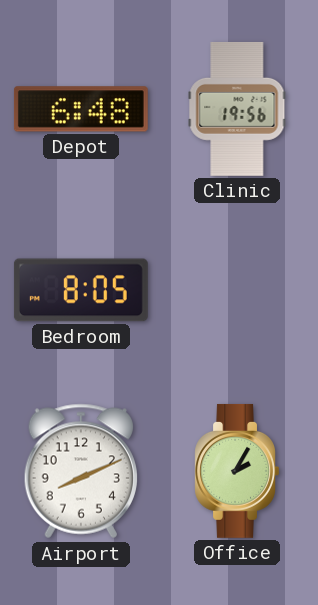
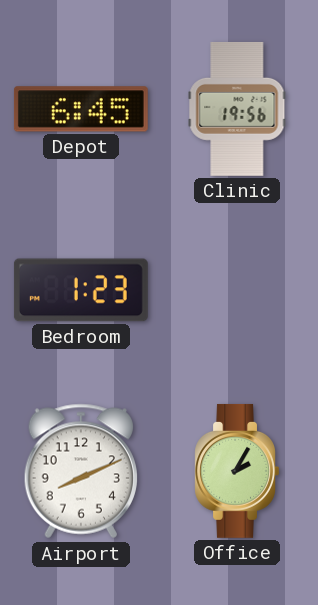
Depot: 6:48 -> 6:45
Bedroom: 8:05 -> 1:23
